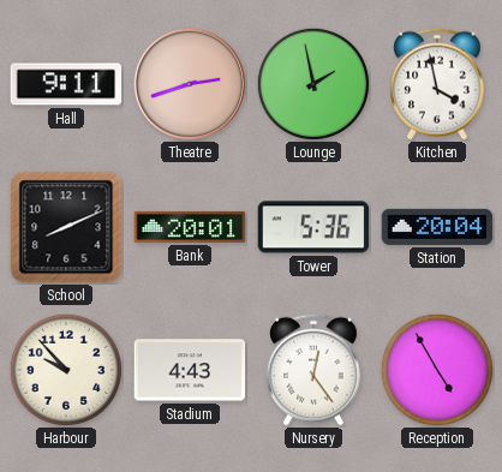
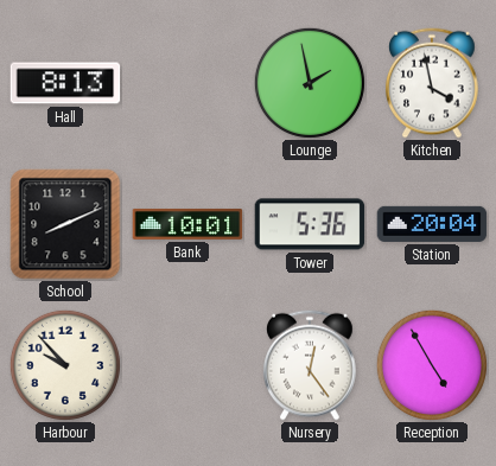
Hall: 9:11 -> 8:13
Theatre: 2:42 -> none
Bank: 20:01 -> 10:01
Stadium: 4:43 -> none
